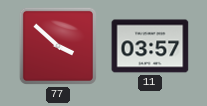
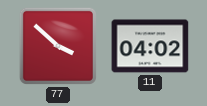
11: 03:57 -> 04:02
